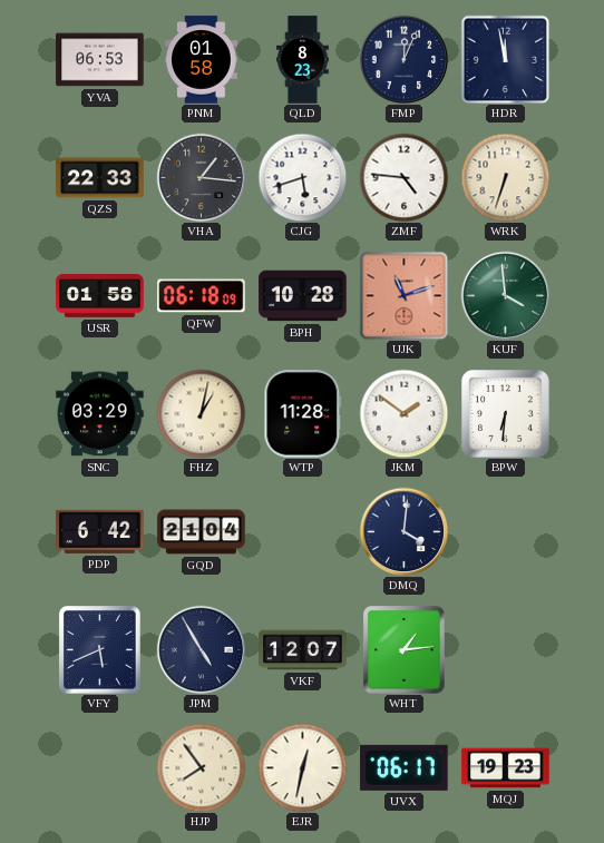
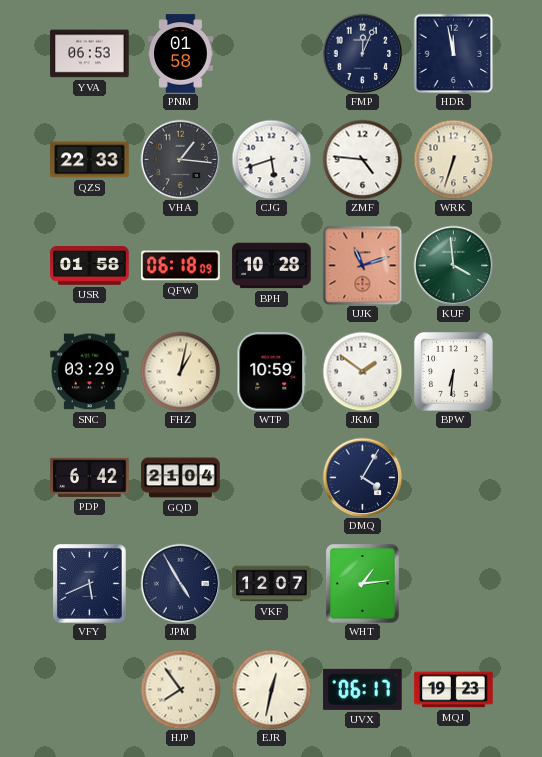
QLD: 8:23 -> none
WTP: 11:28 -> 10:59
DMQ: 4:01 -> 4:05
